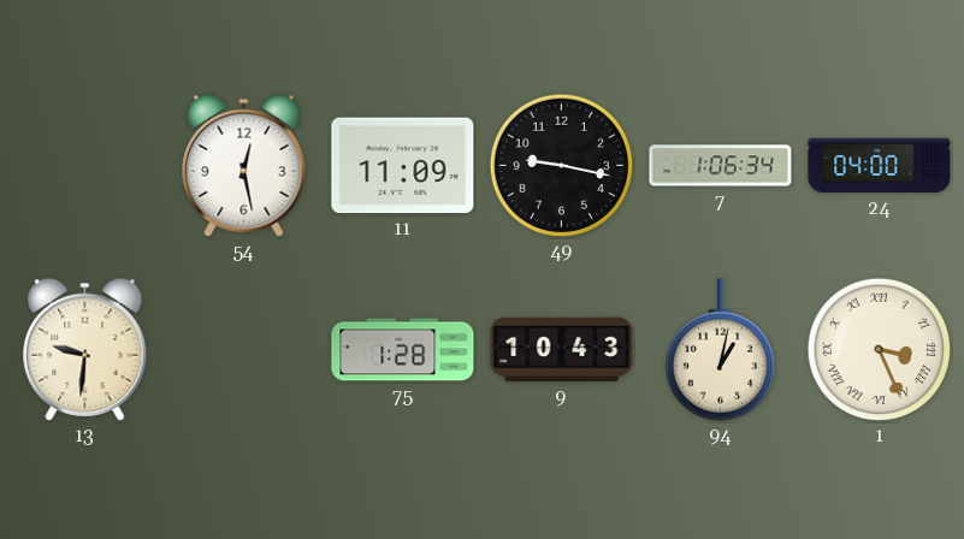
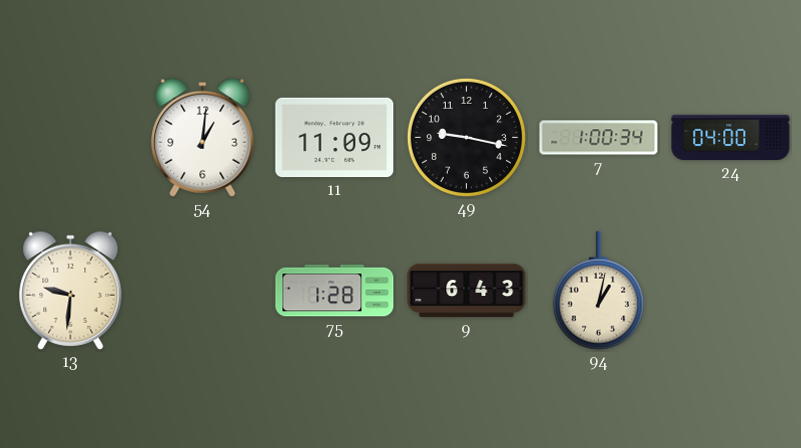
54: 12:28 -> 1:01
7: 1:06 -> 1:00
9: 10:43 -> 6:43
1: 3:26 -> none
